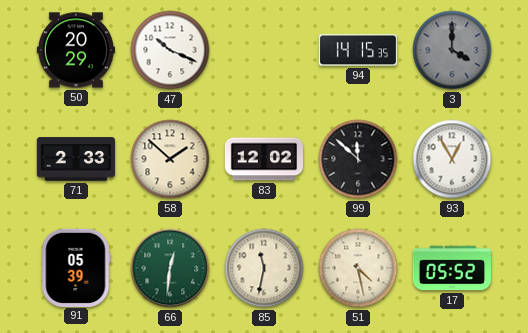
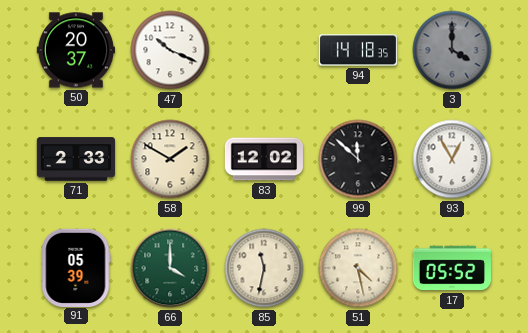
50: 20:29 -> 20:37
94: 14:15 -> 14:18
58: 1:52 -> 1:50
66: 12:31 -> 4:00
